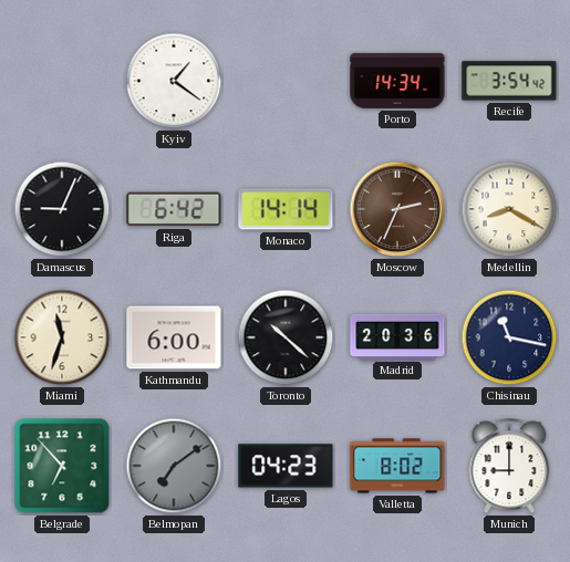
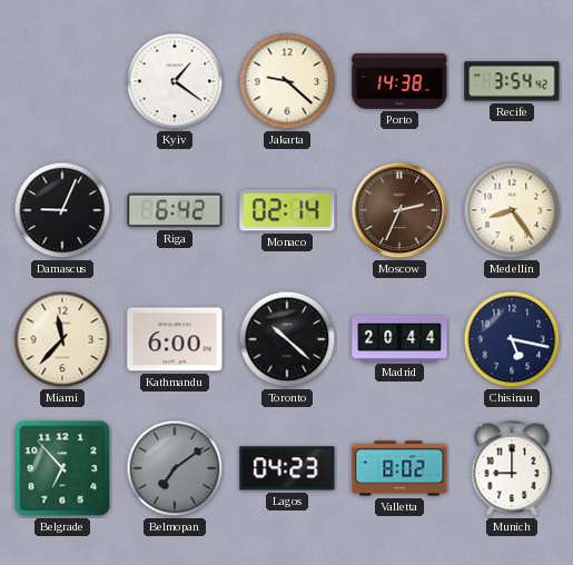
Jakarta: none -> 9:22
Porto: 14:34 -> 14:38
Monaco: 14:14 -> 02:14
Medellin: 8:20 -> 8:24
Miami: 11:33 -> 11:37
Madrid: 20:36 -> 20:44
Chisinau: 11:17 -> 5:17
